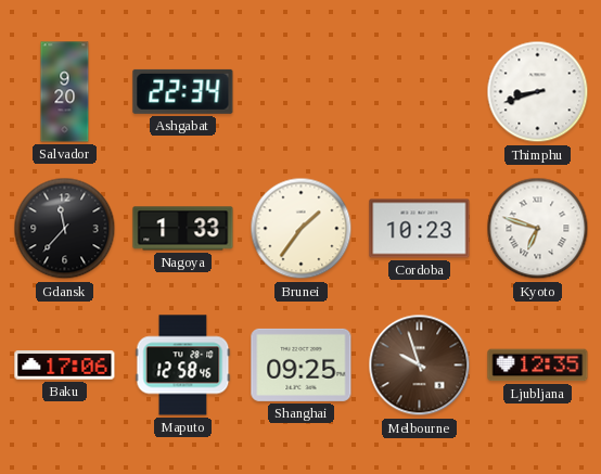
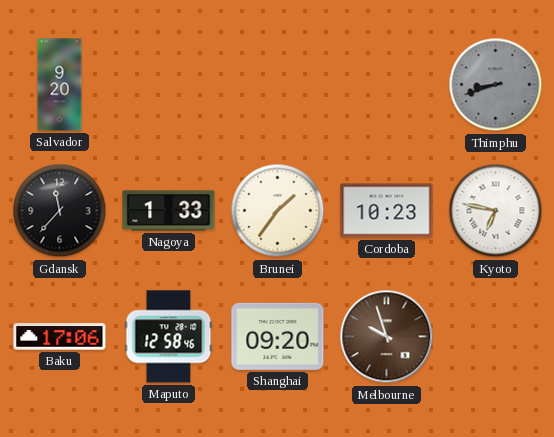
Ashgabat: 22:34 -> none
Thimphu dial: white -> grey
Kyoto: 6:48 -> 6:47
Shanghai: 09:25 -> 09:20
Ljubljana: 12:35 -> none
